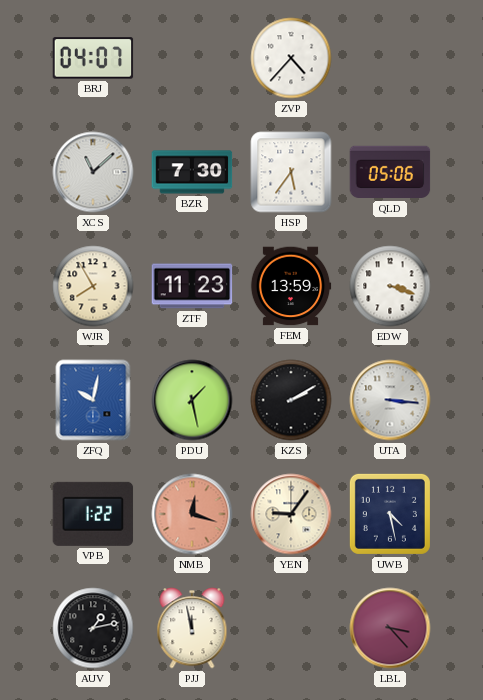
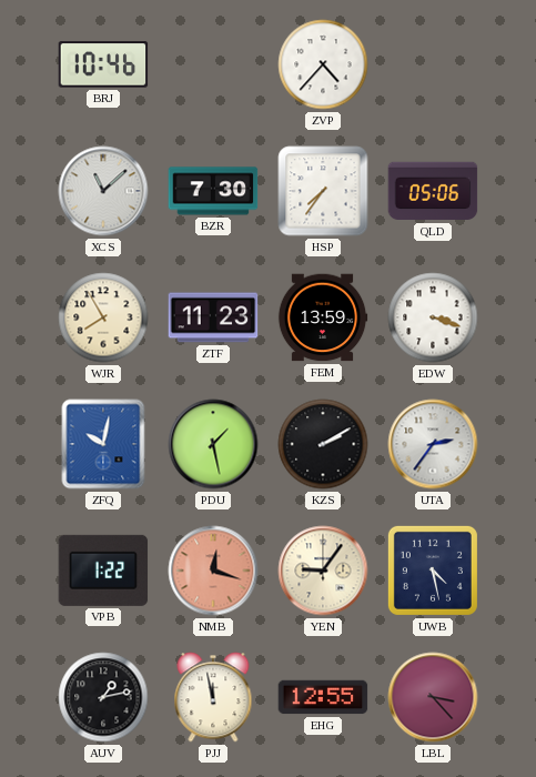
BRJ: 04:07 -> 10:46
HSP: 5:36 -> 7:36
UTA: 3:16 -> 2:36
EHG: none -> 12:55
